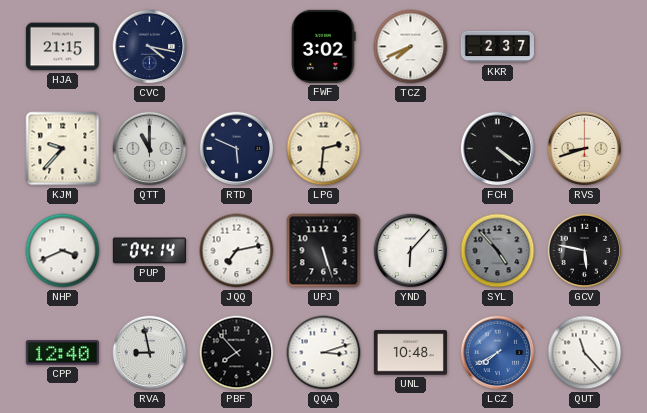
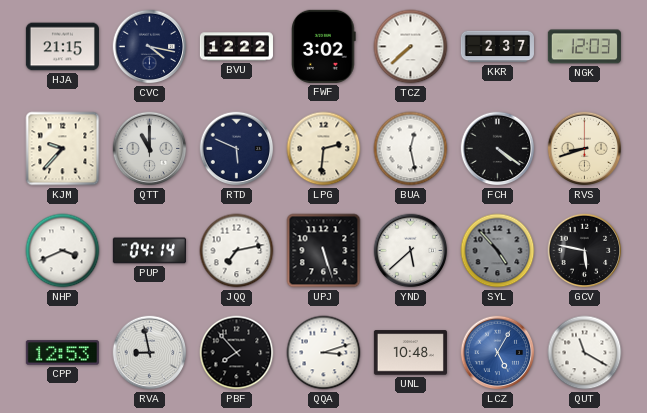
BVU: none -> 12:22
TCZ: 7:41 -> 7:38
NGK: none -> 12:03
BUA: none -> 12:28
YND: 6:07 -> 5:38
CPP: 12:40 -> 12:53
LCZ: 7:40 -> 5:05
QUT: 11:23 -> 11:20
